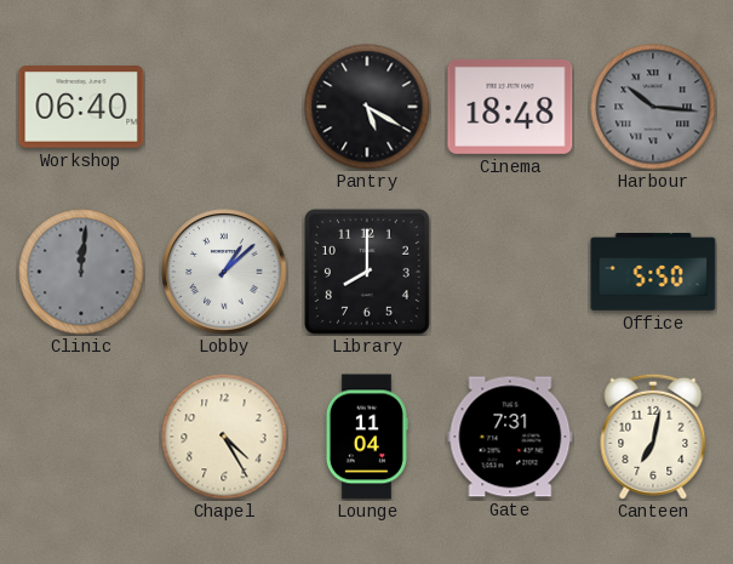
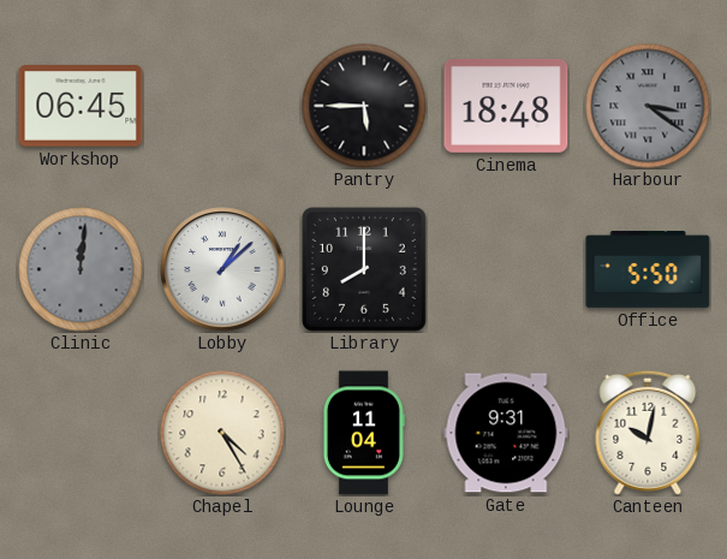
Workshop: 06:40 -> 06:45
Pantry: 5:20 -> 5:45
Harbour: 10:16 -> 3:21
Gate: 7:31 -> 9:31
Canteen: 7:02 -> 10:02
